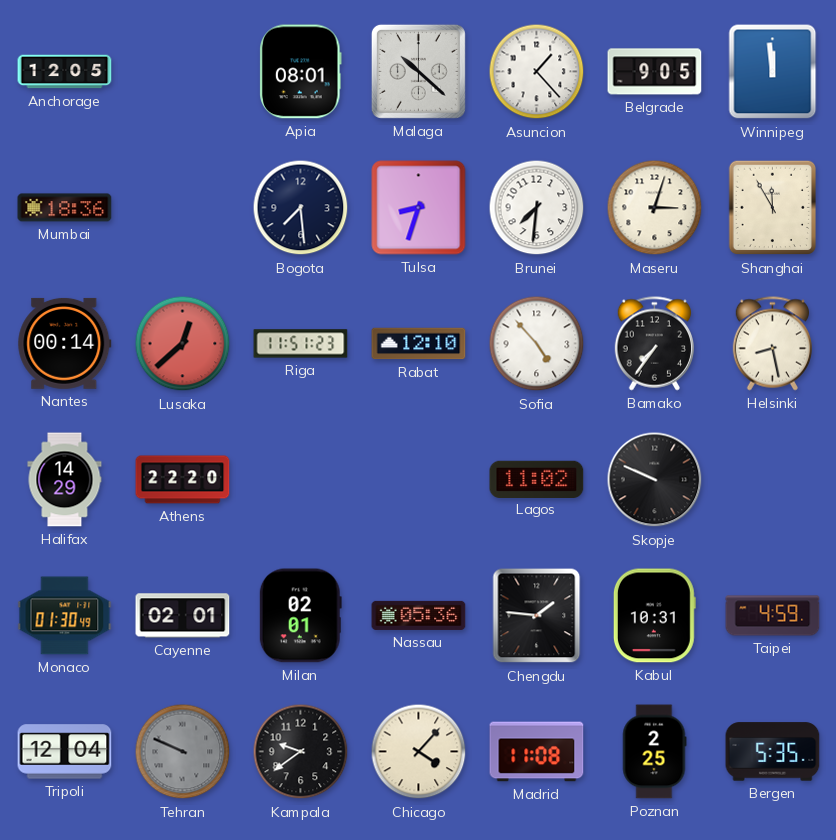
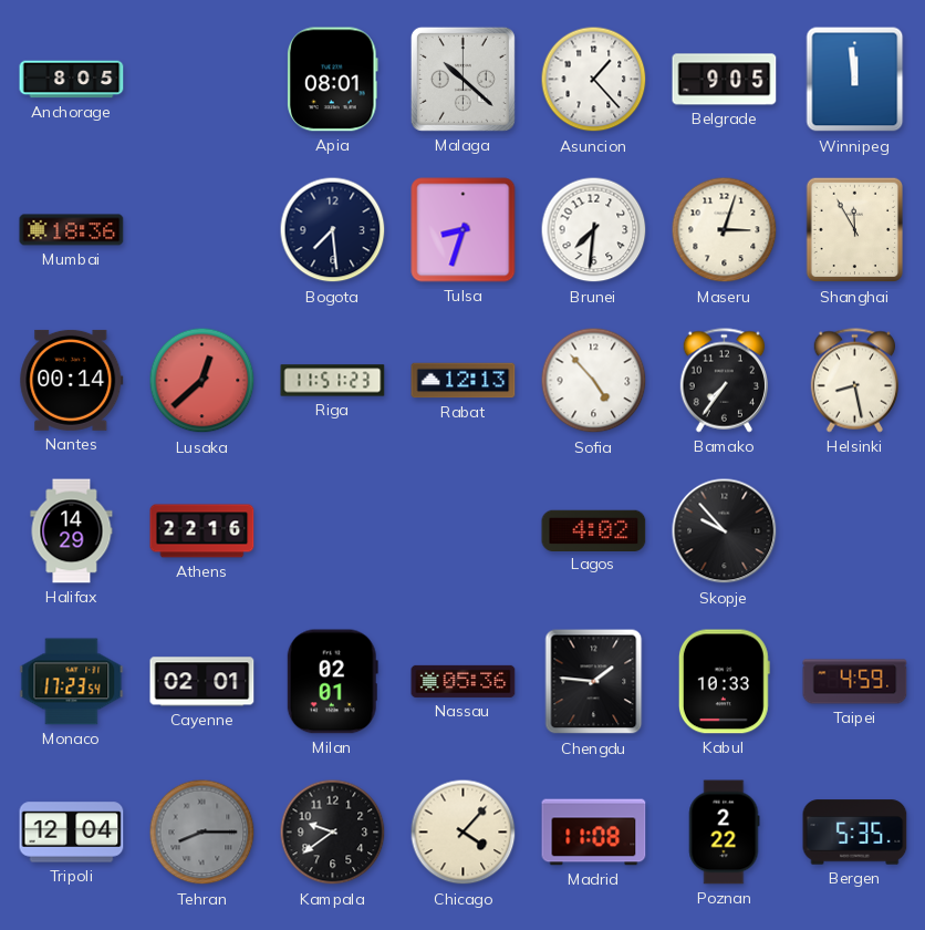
Anchorage: 12:05 -> 8:05
Rabat: 12:10 -> 12:13
Athens: 22:20 -> 22:16
Lagos: 11:02 -> 4:02
Skopje: 9:49 -> 9:53
Monaco: 01:30 -> 17:23
Kabul: 10:31 -> 10:33
Tehran: 9:49 -> 8:15
Poznan: 2:25 -> 2:22
